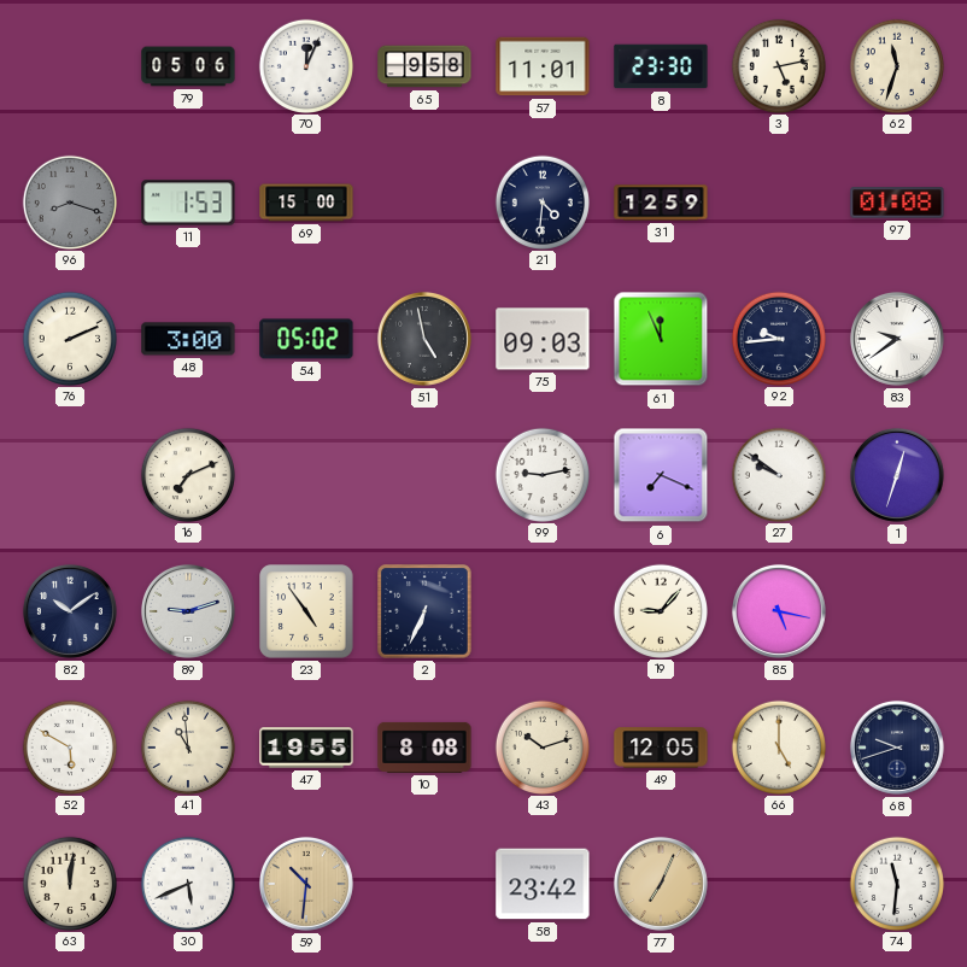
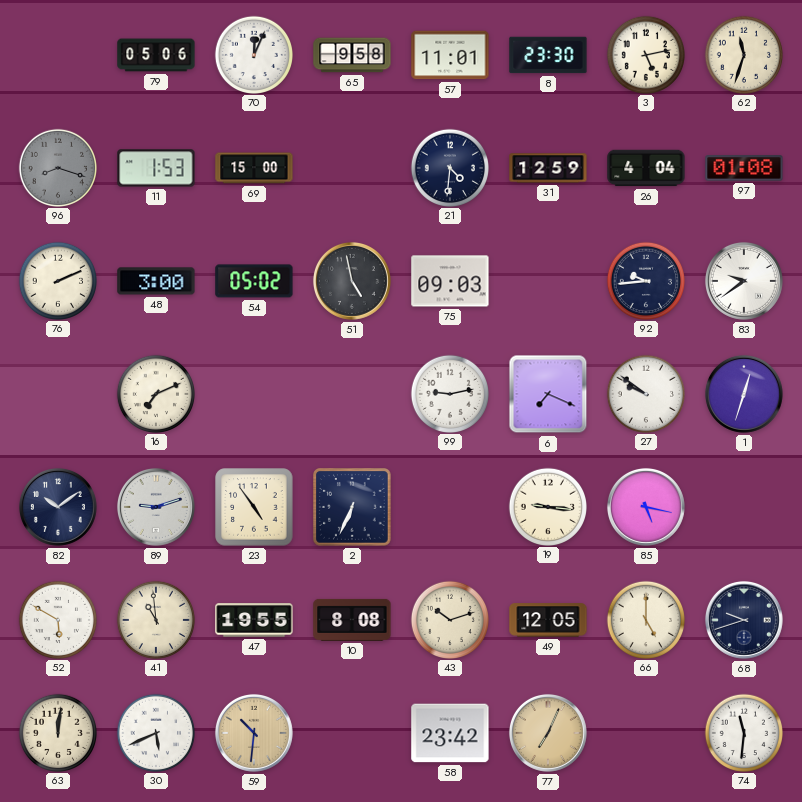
26: none -> 4:04
61: 11:56 -> none
19: 9:07 -> 9:16
